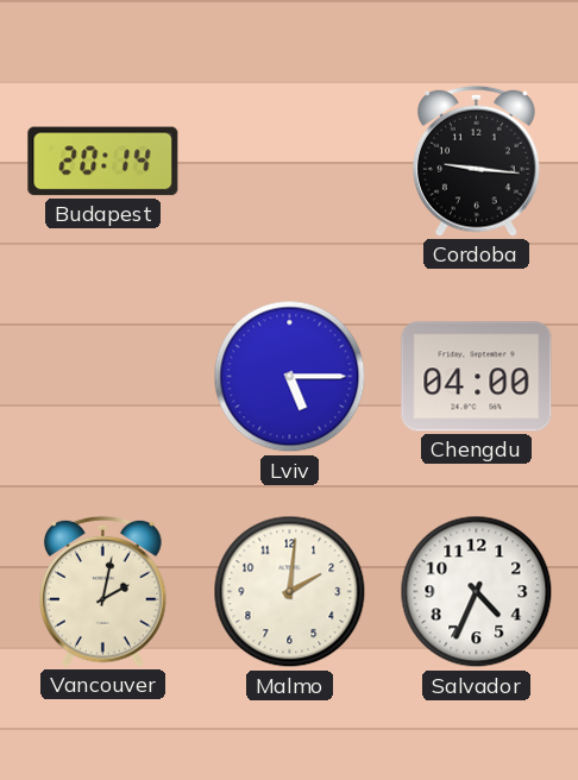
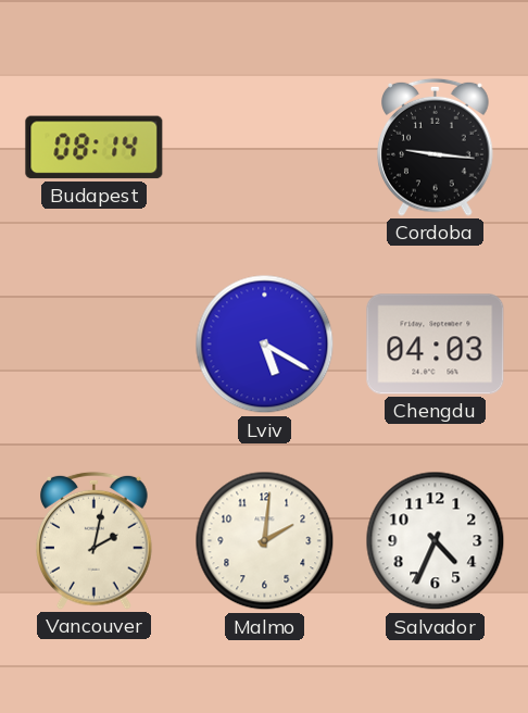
Budapest: 20:14 -> 08:14
Lviv: 5:15 -> 5:20
Chengdu: 04:00 -> 04:03
